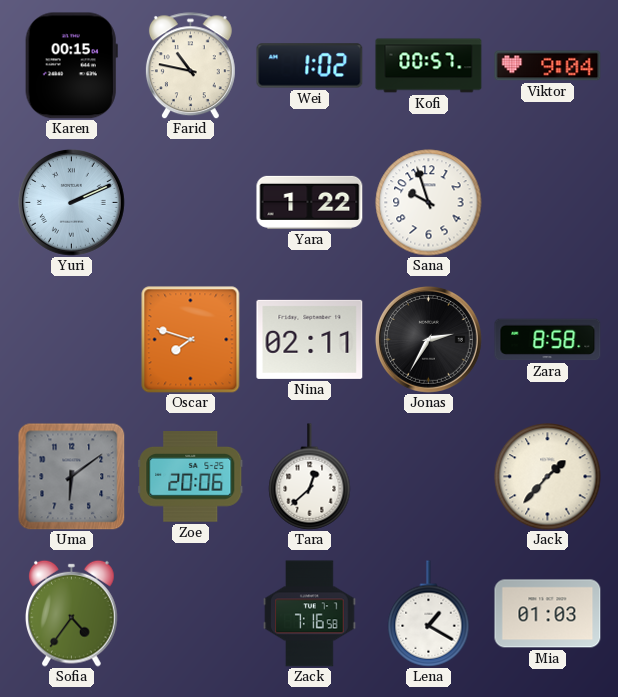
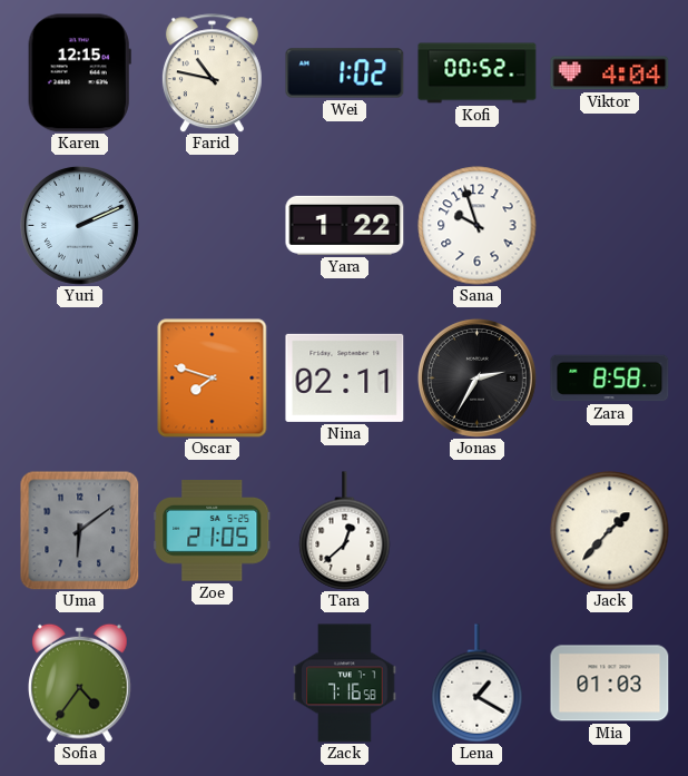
Karen: 00:15 -> 12:15
Kofi: 00:57 -> 00:52
Viktor: 9:04 -> 4:04
Zoe: 20:06 -> 21:05
